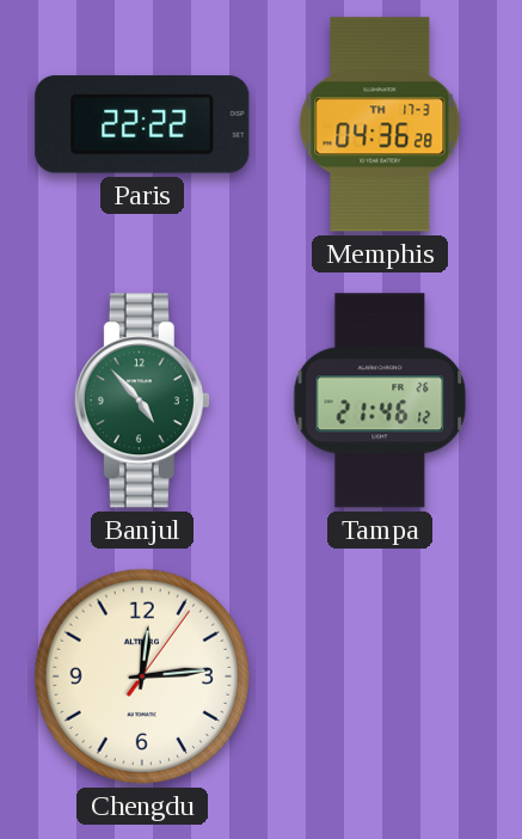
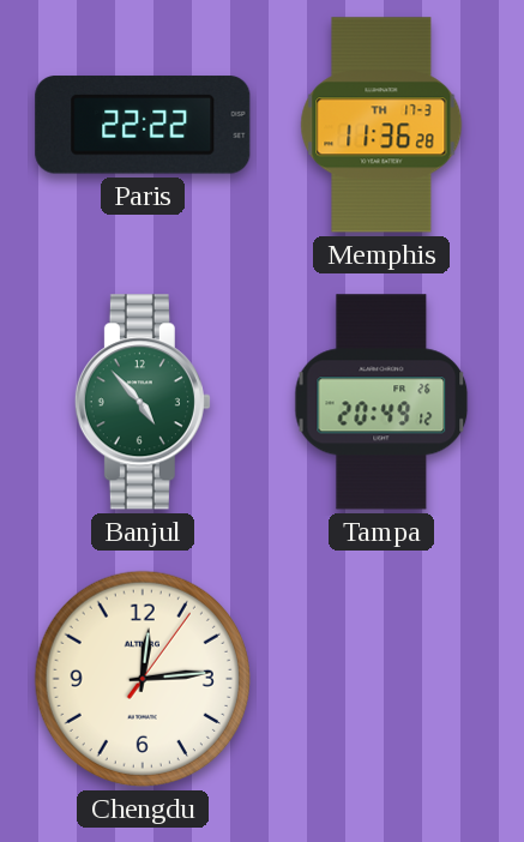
Memphis: 04:36 -> 11:36
Tampa: 21:46 -> 20:49
